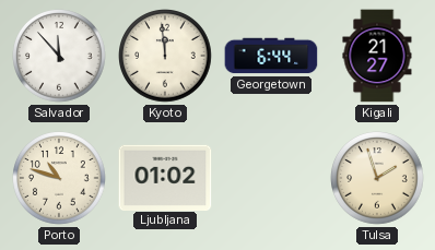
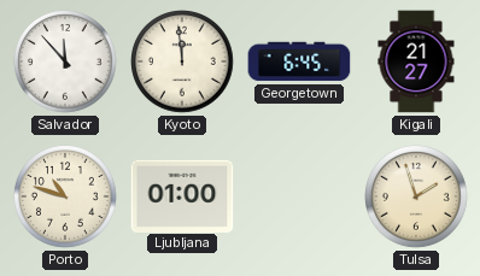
Georgetown: 6:44 -> 6:45
Ljubljana: 01:02 -> 01:00
